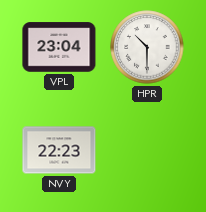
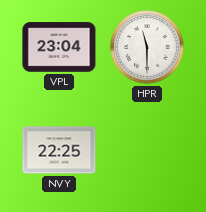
HPR: 10:30 -> 11:30
NVY: 22:23 -> 22:25
